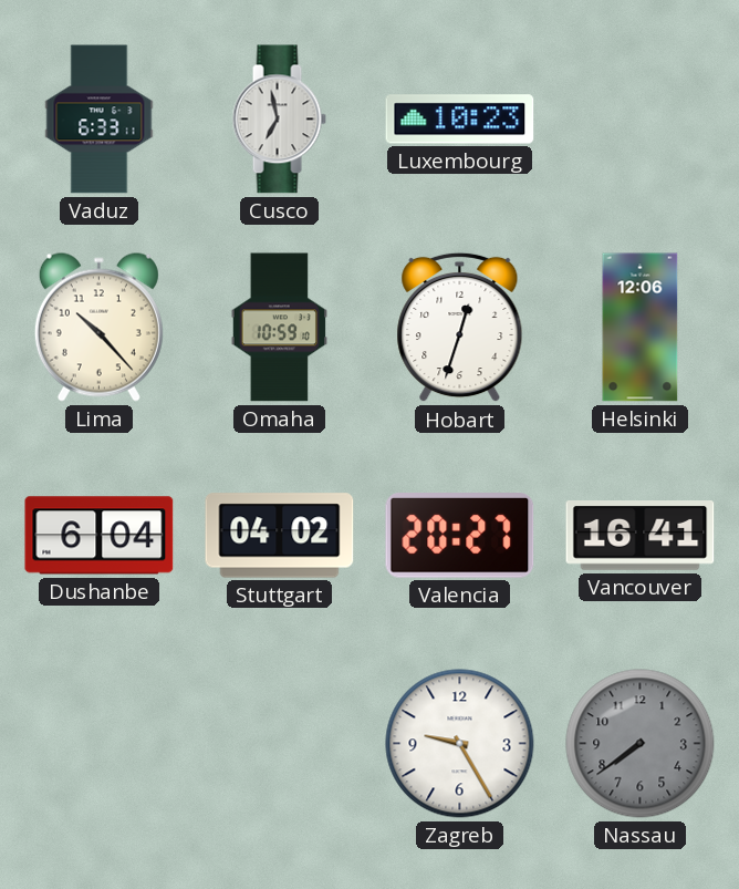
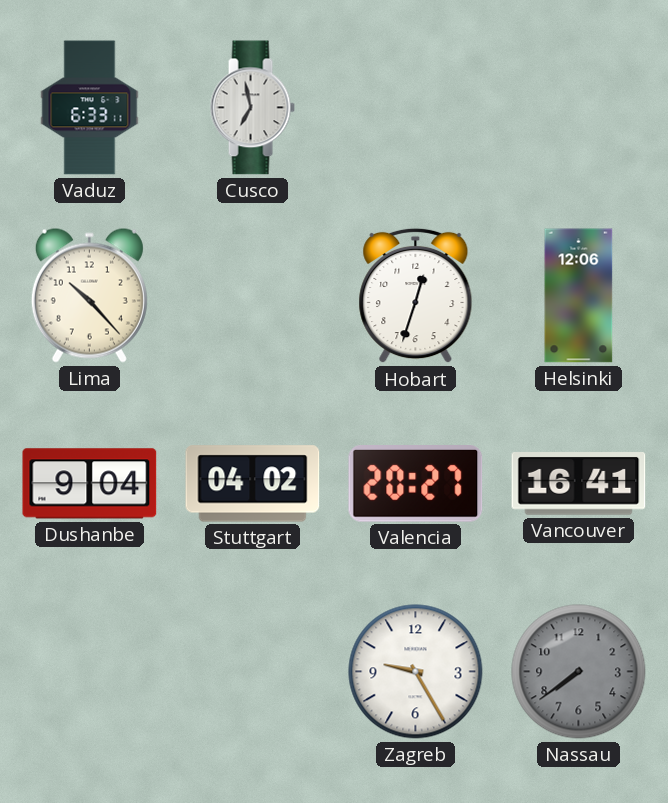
Luxembourg: 10:23 -> none
Omaha: 10:59 -> none
Dushanbe: 6:04 -> 9:04
